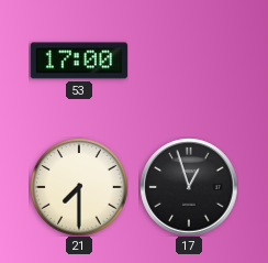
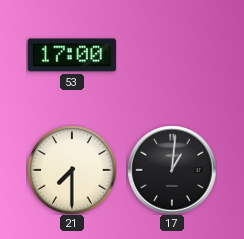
17: 12:57 -> 1:01
